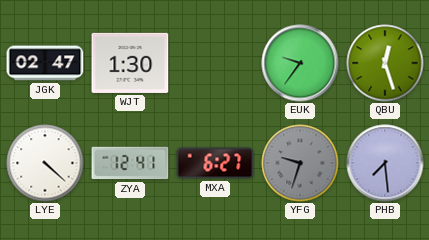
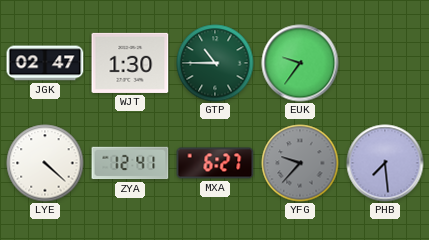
GTP: none -> 10:45
QBU: 12:27 -> none
YFG: 9:33 -> 9:37
